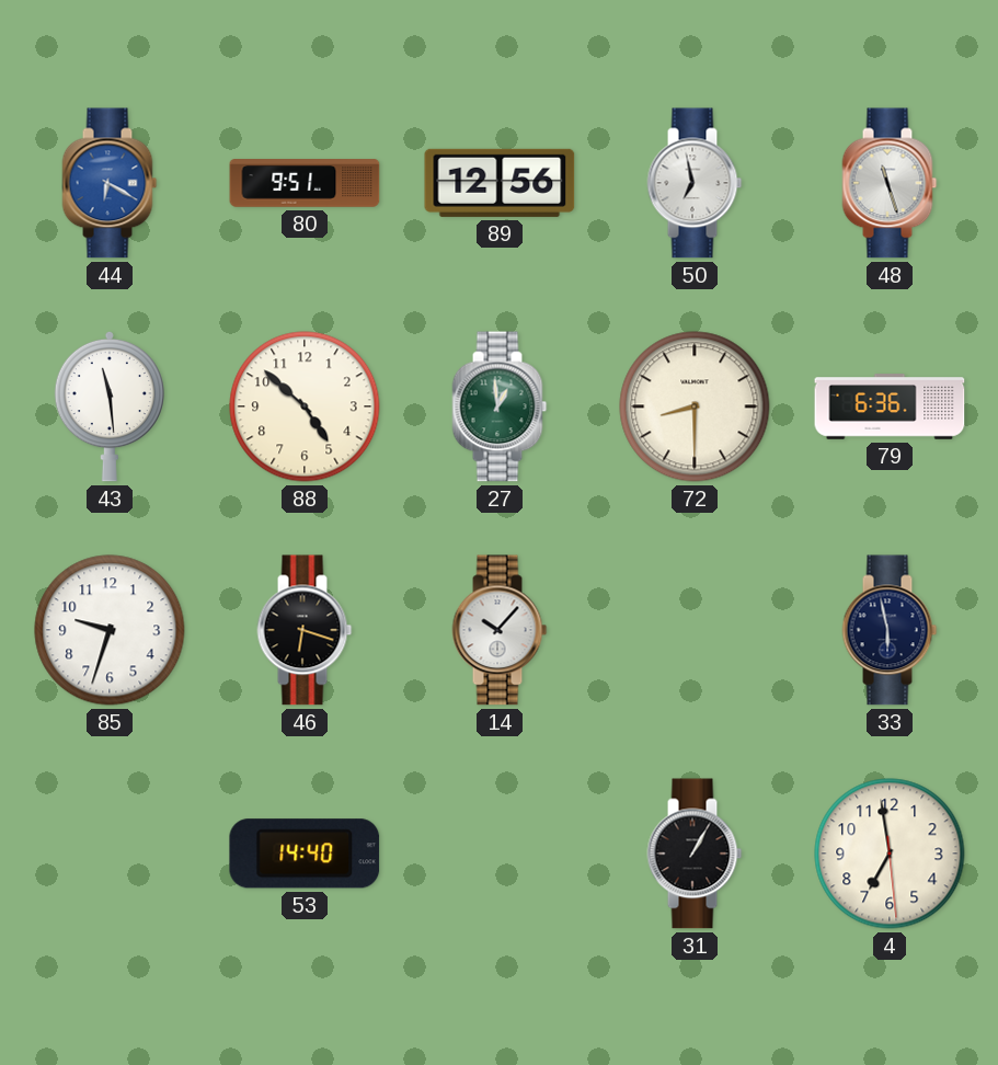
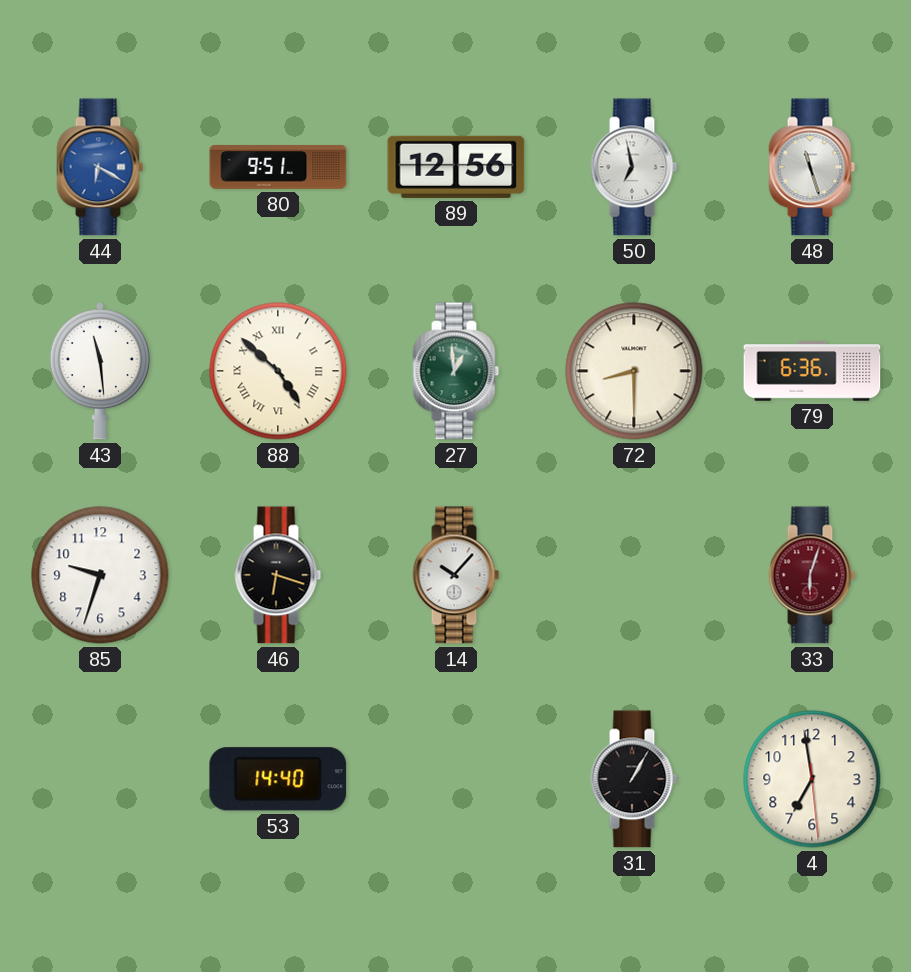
88 numerals: Arabic -> Roman
33: 5:58 -> 6:03
33 dial: navy -> burgundy
